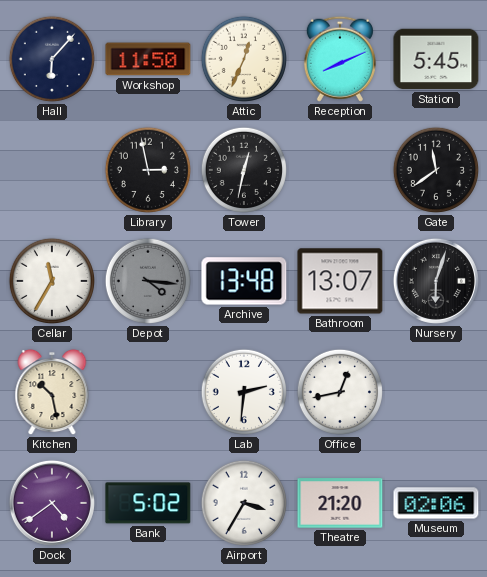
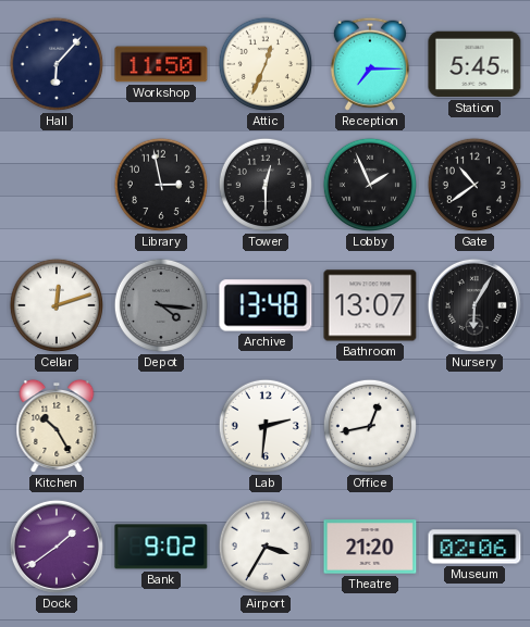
Reception: 8:11 -> 7:15
Tower: 12:32 -> 12:30
Lobby: none -> 1:56
Gate: 11:39 -> 10:39
Cellar: 11:35 -> 12:12
Nursery: 6:03 -> 6:05
Kitchen: 10:28 -> 10:25
Dock: 4:39 -> 1:39
Bank: 5:02 -> 9:02
